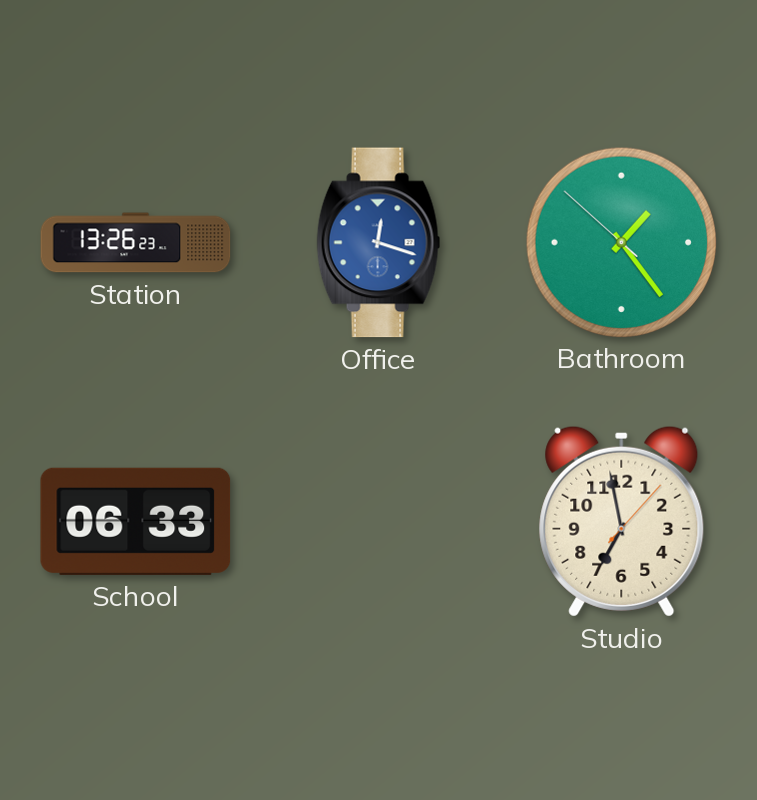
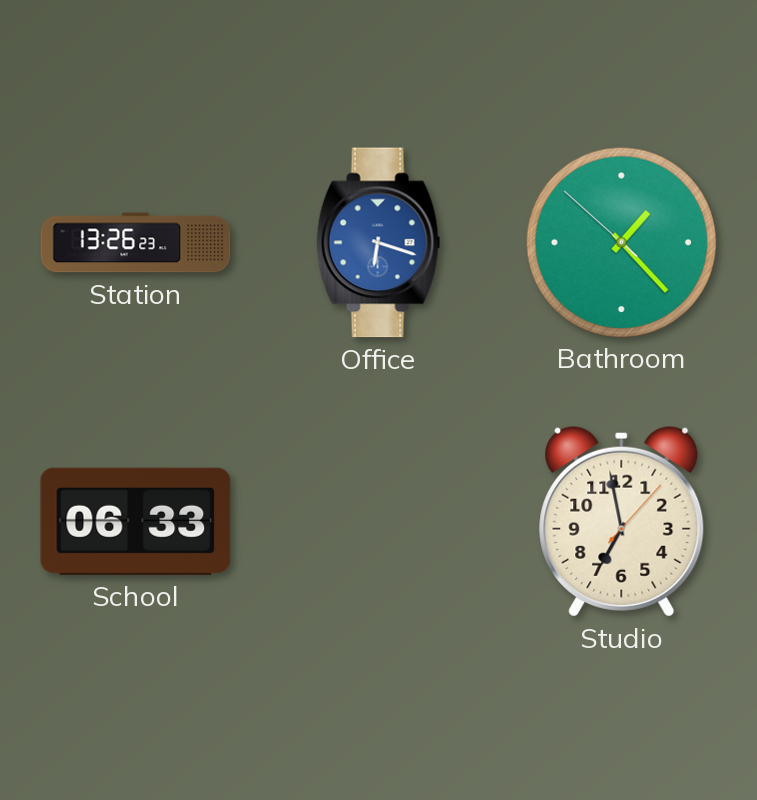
Office: 12:18 -> 6:18
Bathroom: 1:23 -> 1:22
